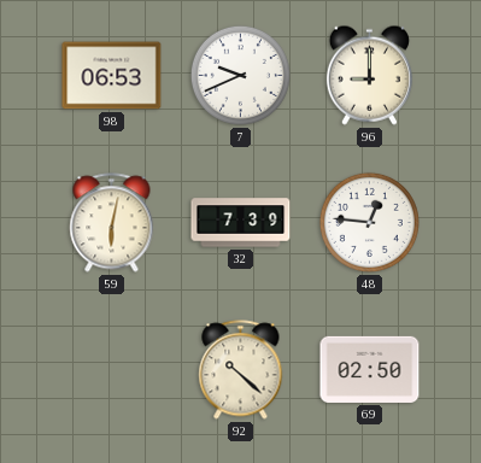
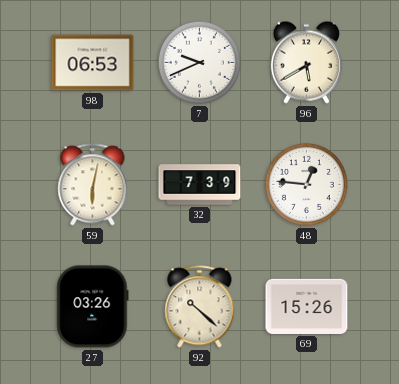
96: 9:00 -> 5:40
27: none -> 03:26
69: 02:50 -> 15:26
